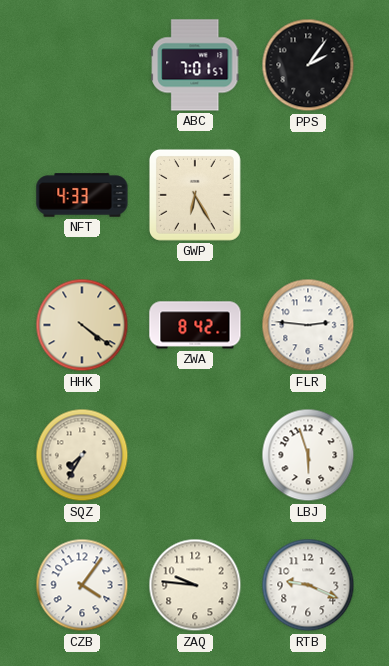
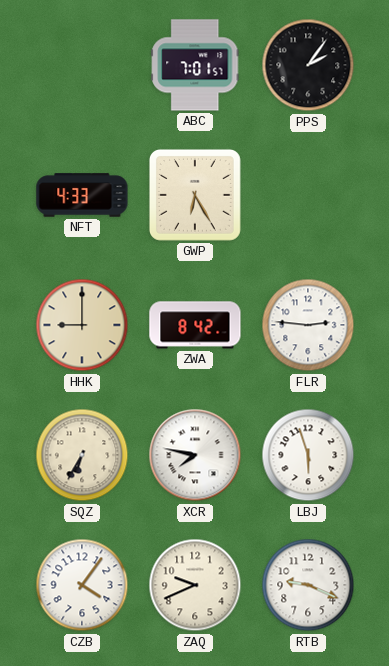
HHK: 4:21 -> 9:00
SQZ: 7:35 -> 6:35
XCR: none -> 7:47
ZAQ: 9:46 -> 9:41
